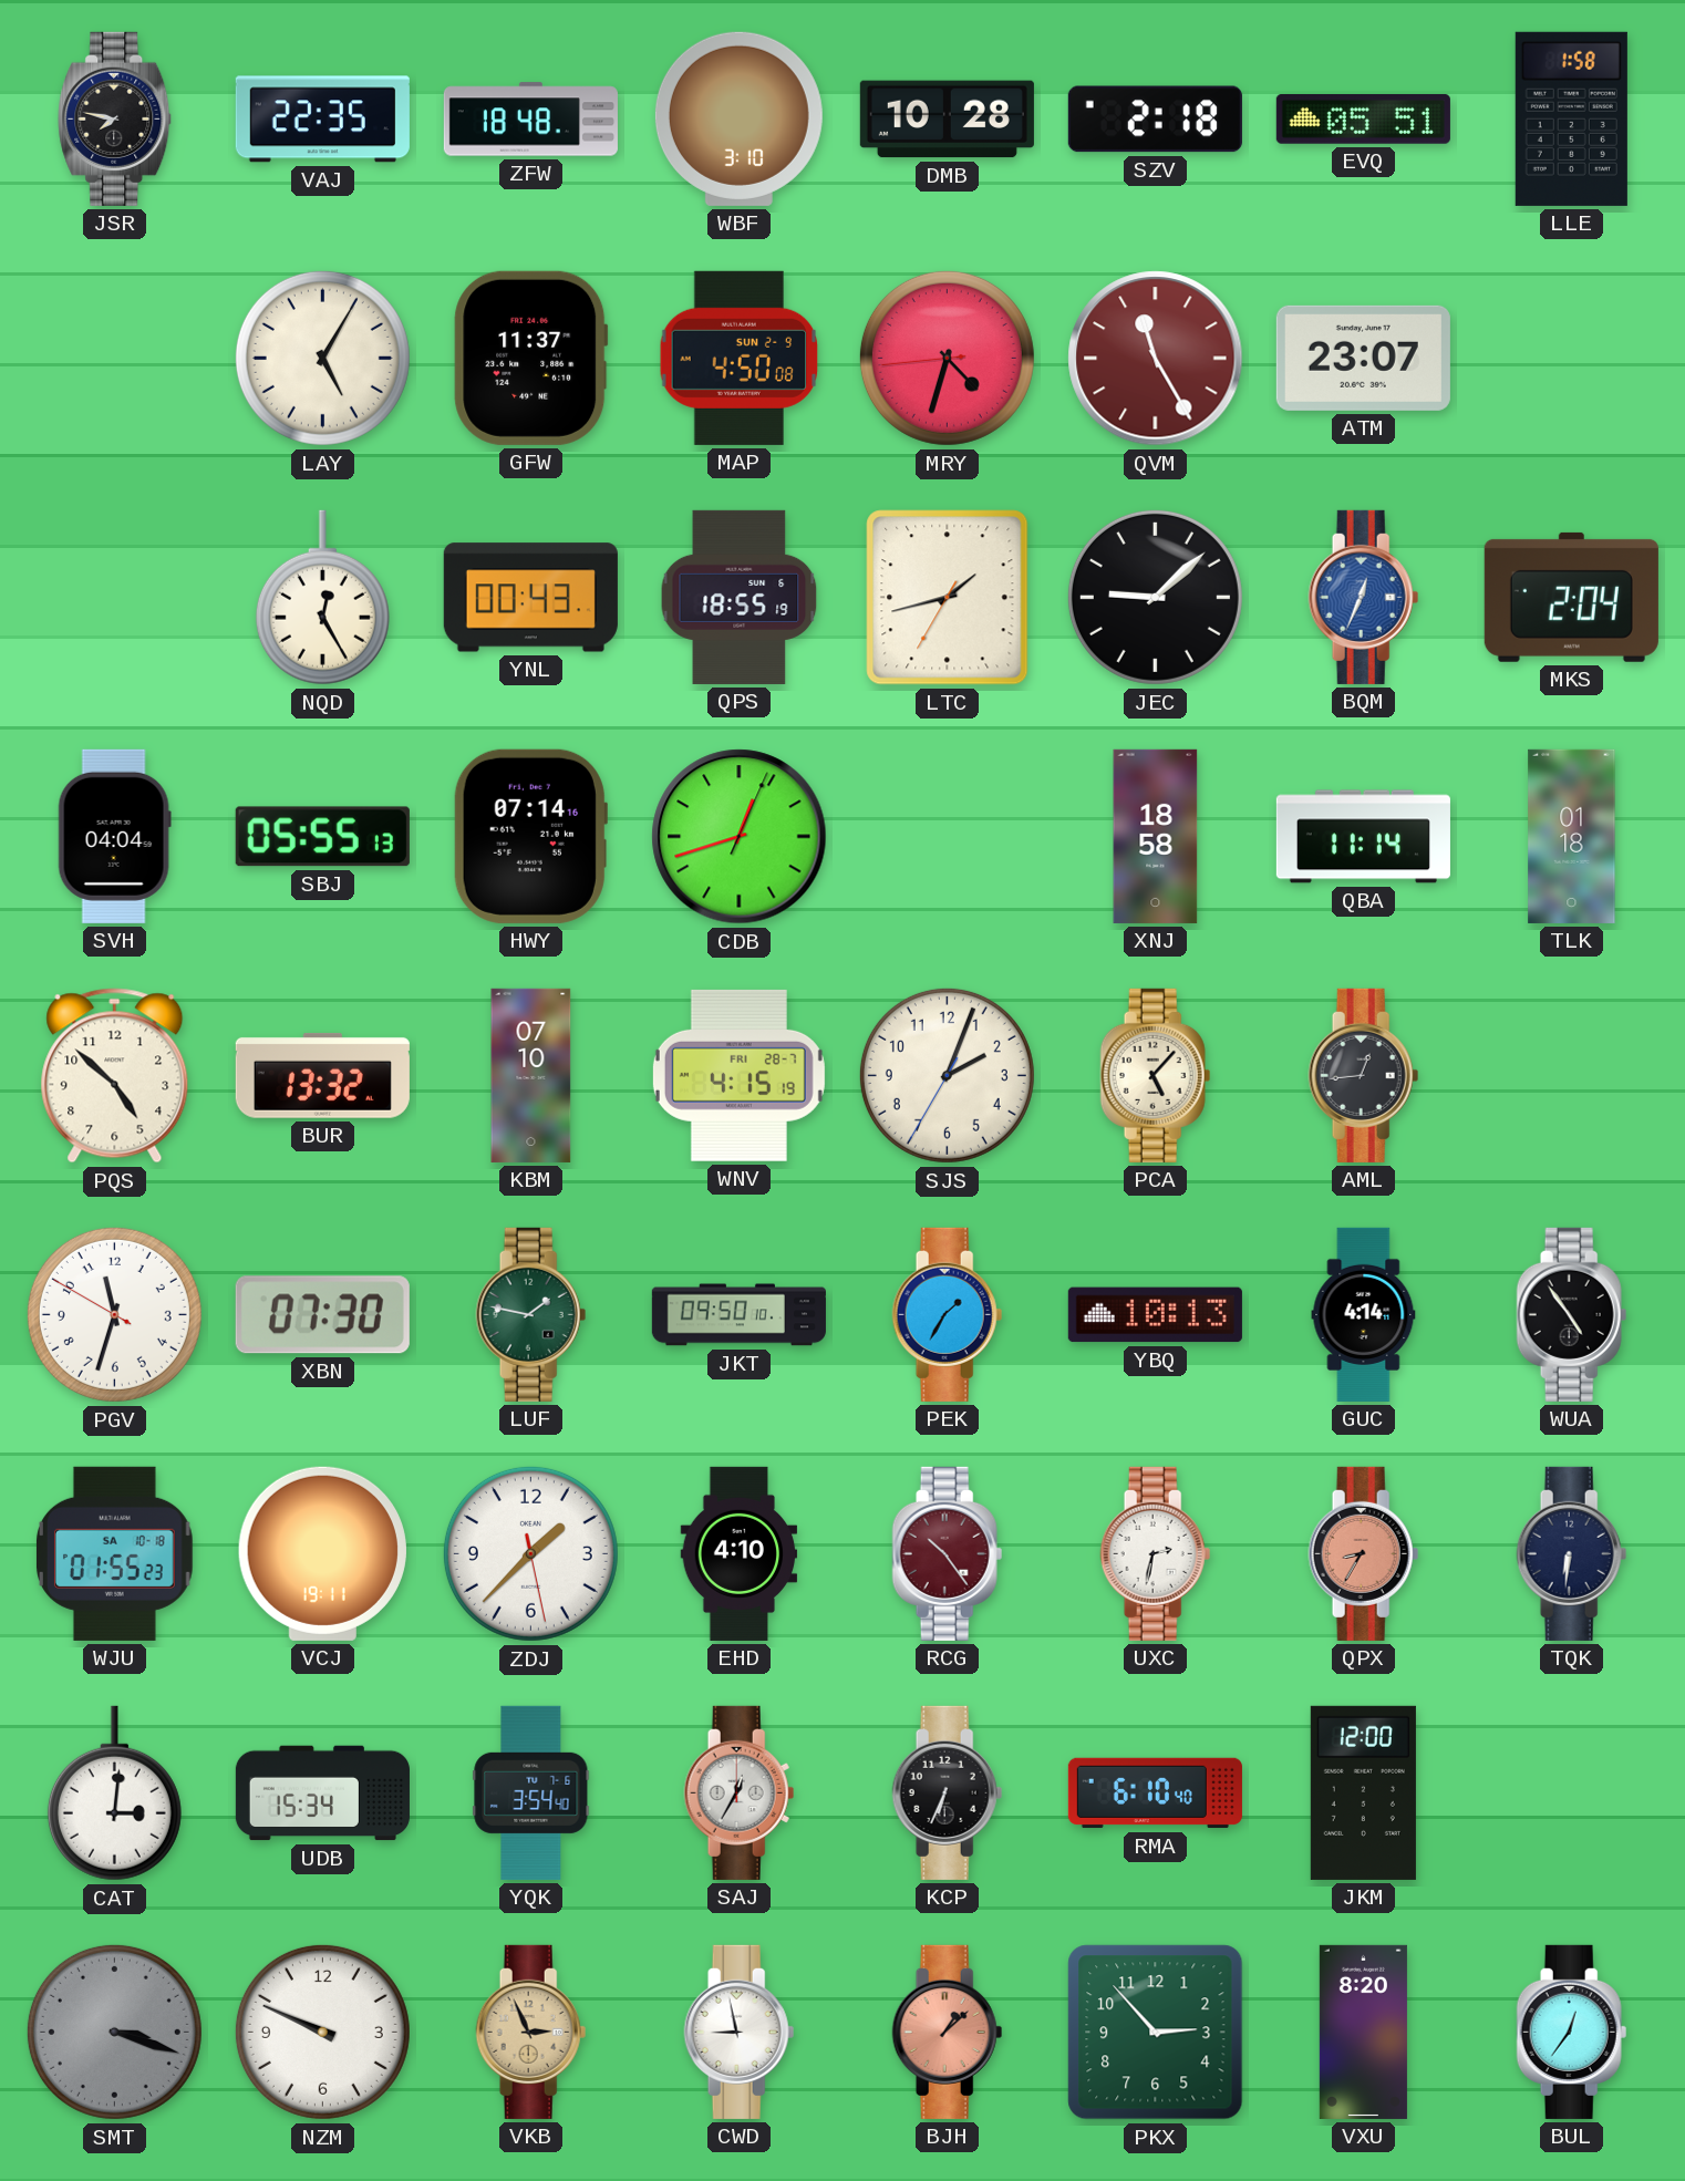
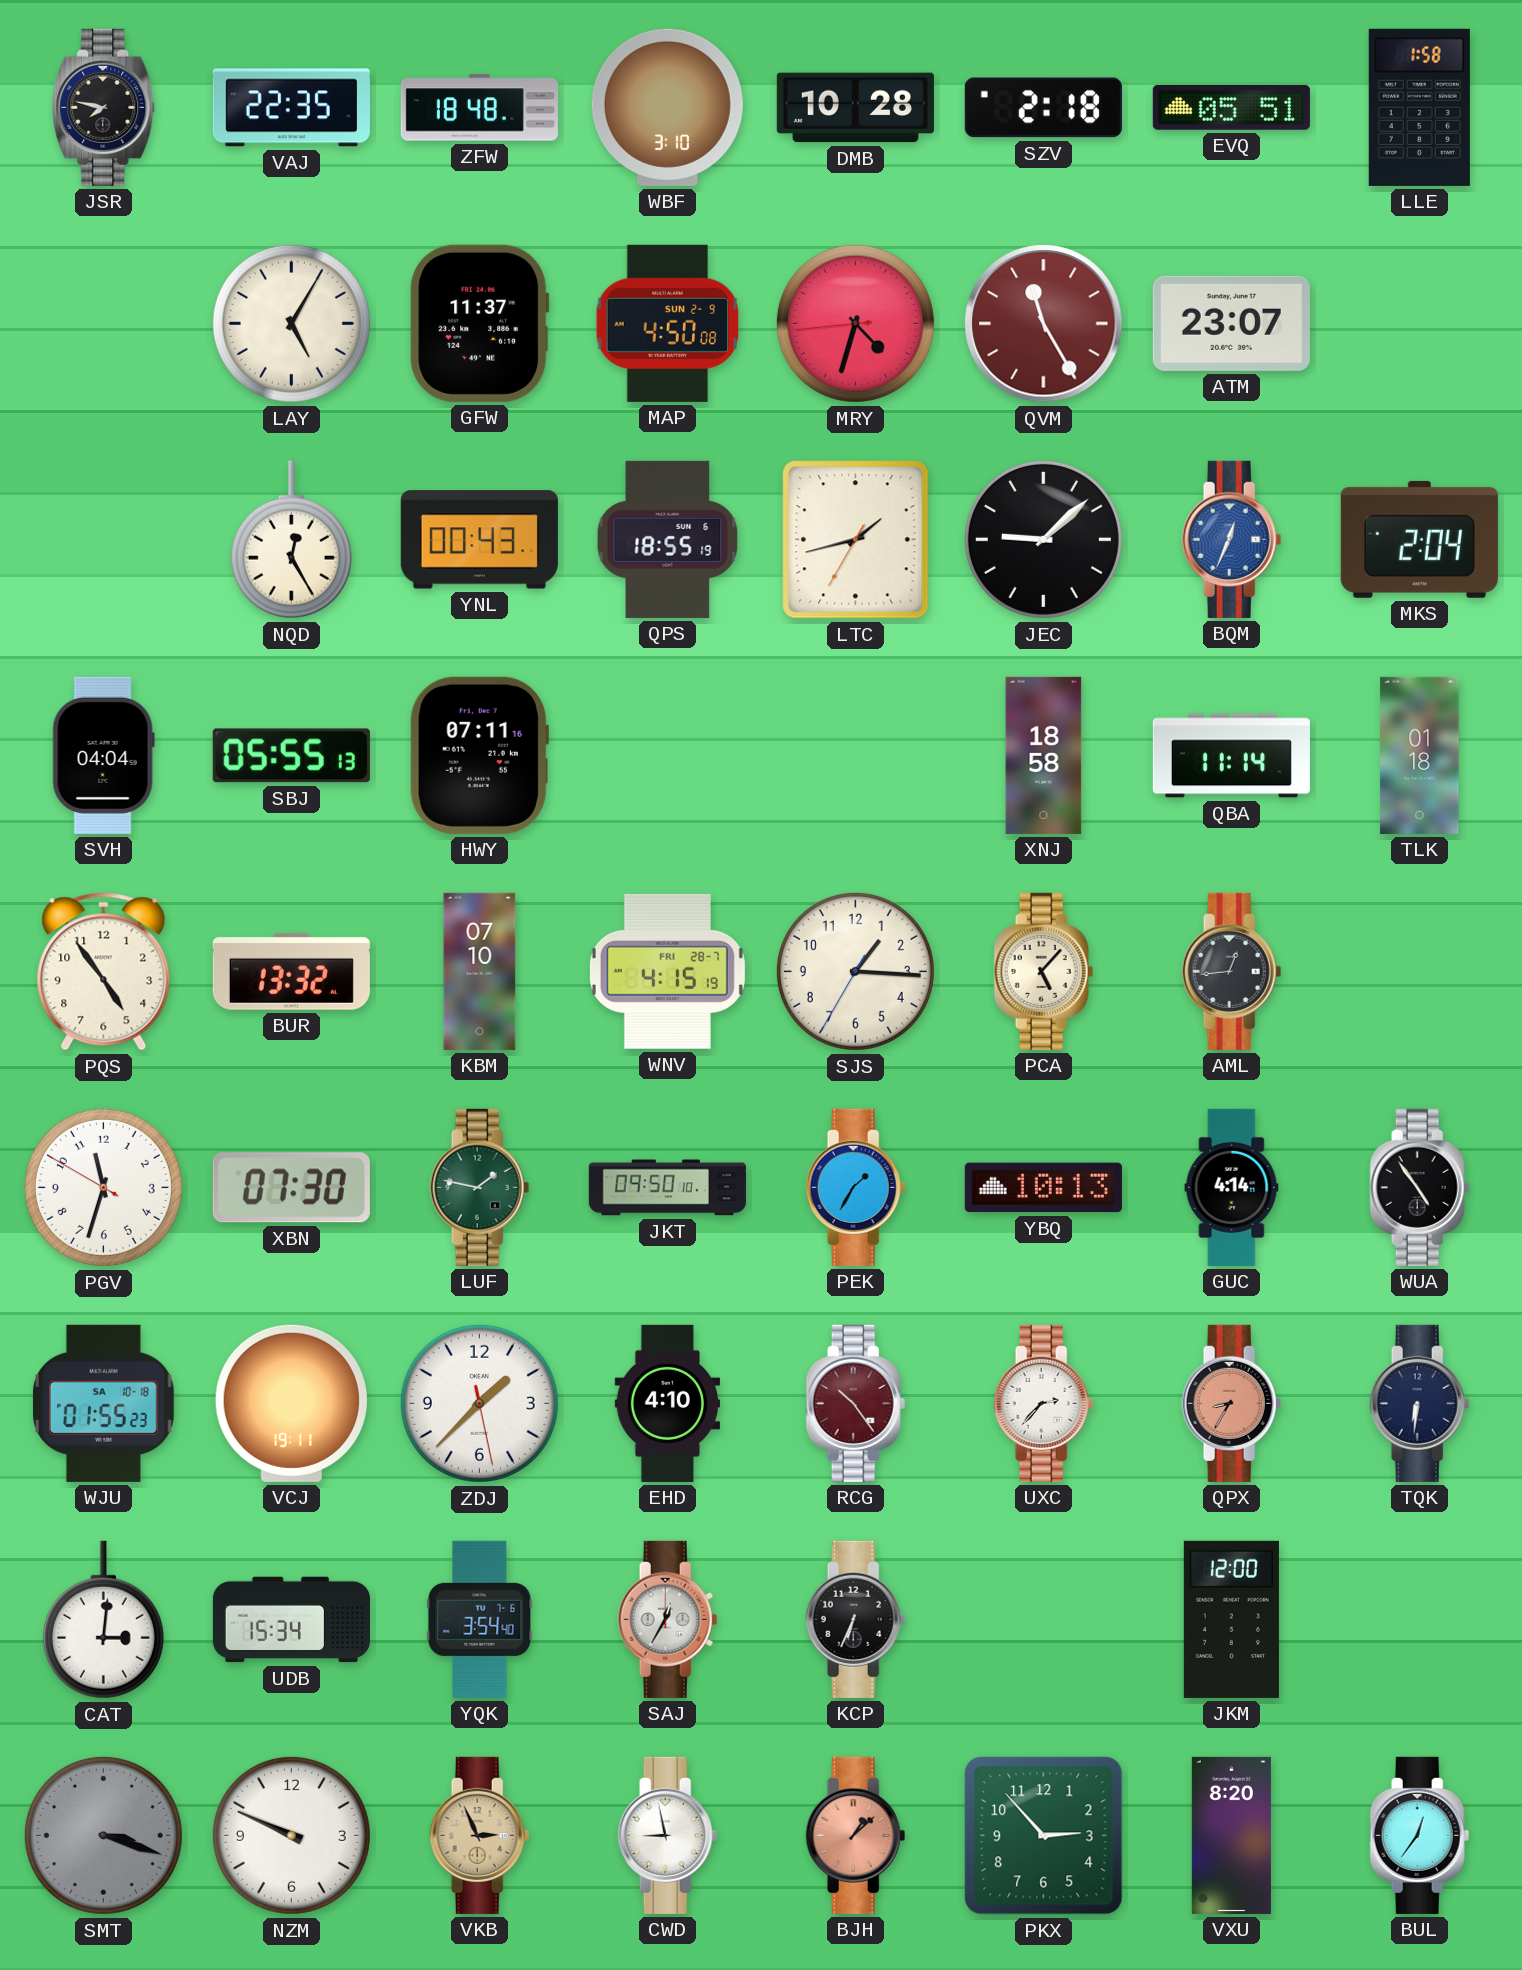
HWY: 07:14 -> 07:11
CDB: 12:42 -> none
PQS: 4:52 -> 4:54
SJS: 2:03 -> 1:15
UXC: 2:32 -> 2:37
RMA: 6:10 -> none
